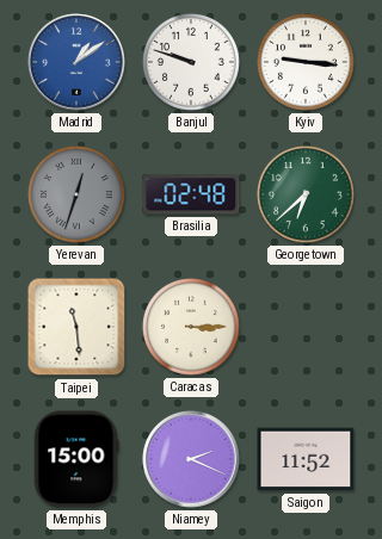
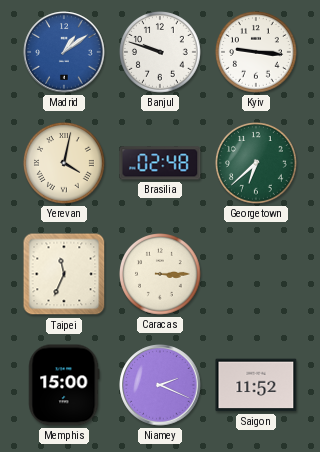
Yerevan: 12:33 -> 4:02
Yerevan dial: grey -> cream
Taipei: 11:29 -> 11:34
